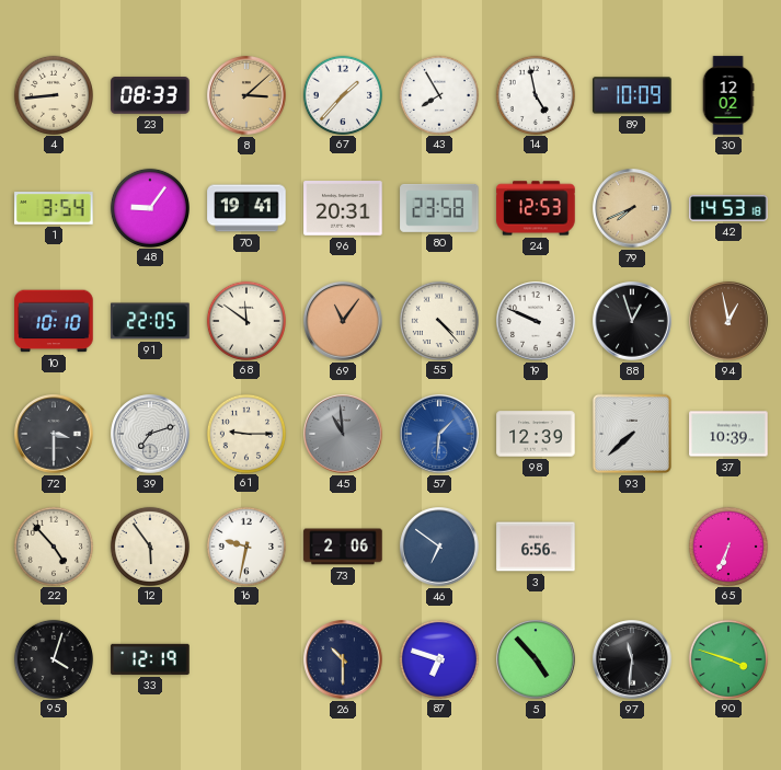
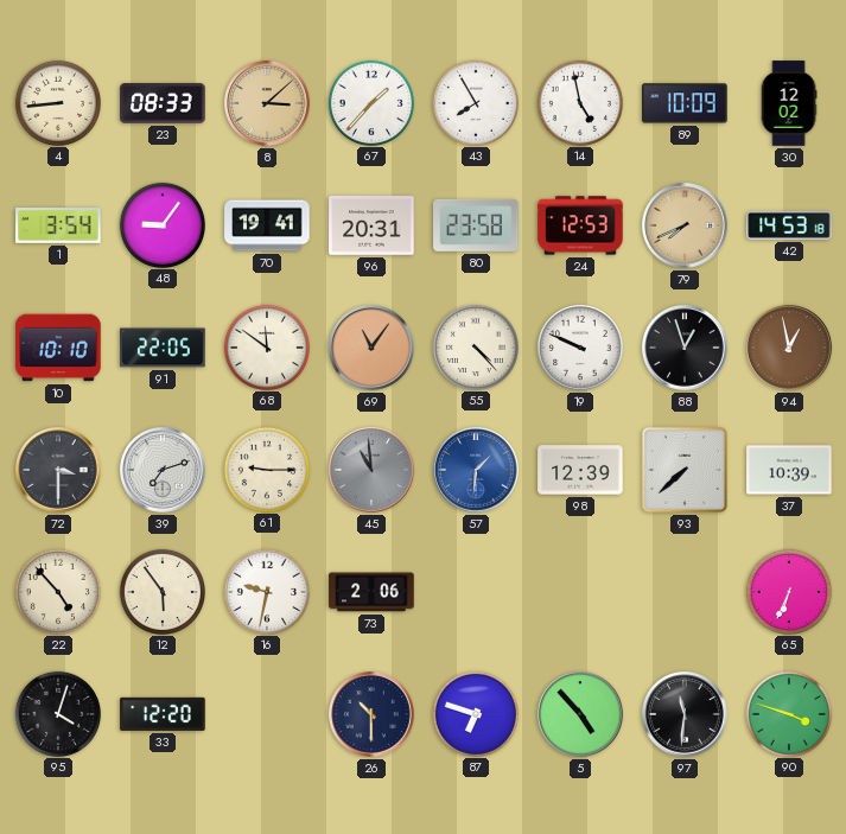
46: 6:51 -> none
3: 6:56 -> none
33: 12:19 -> 12:20
